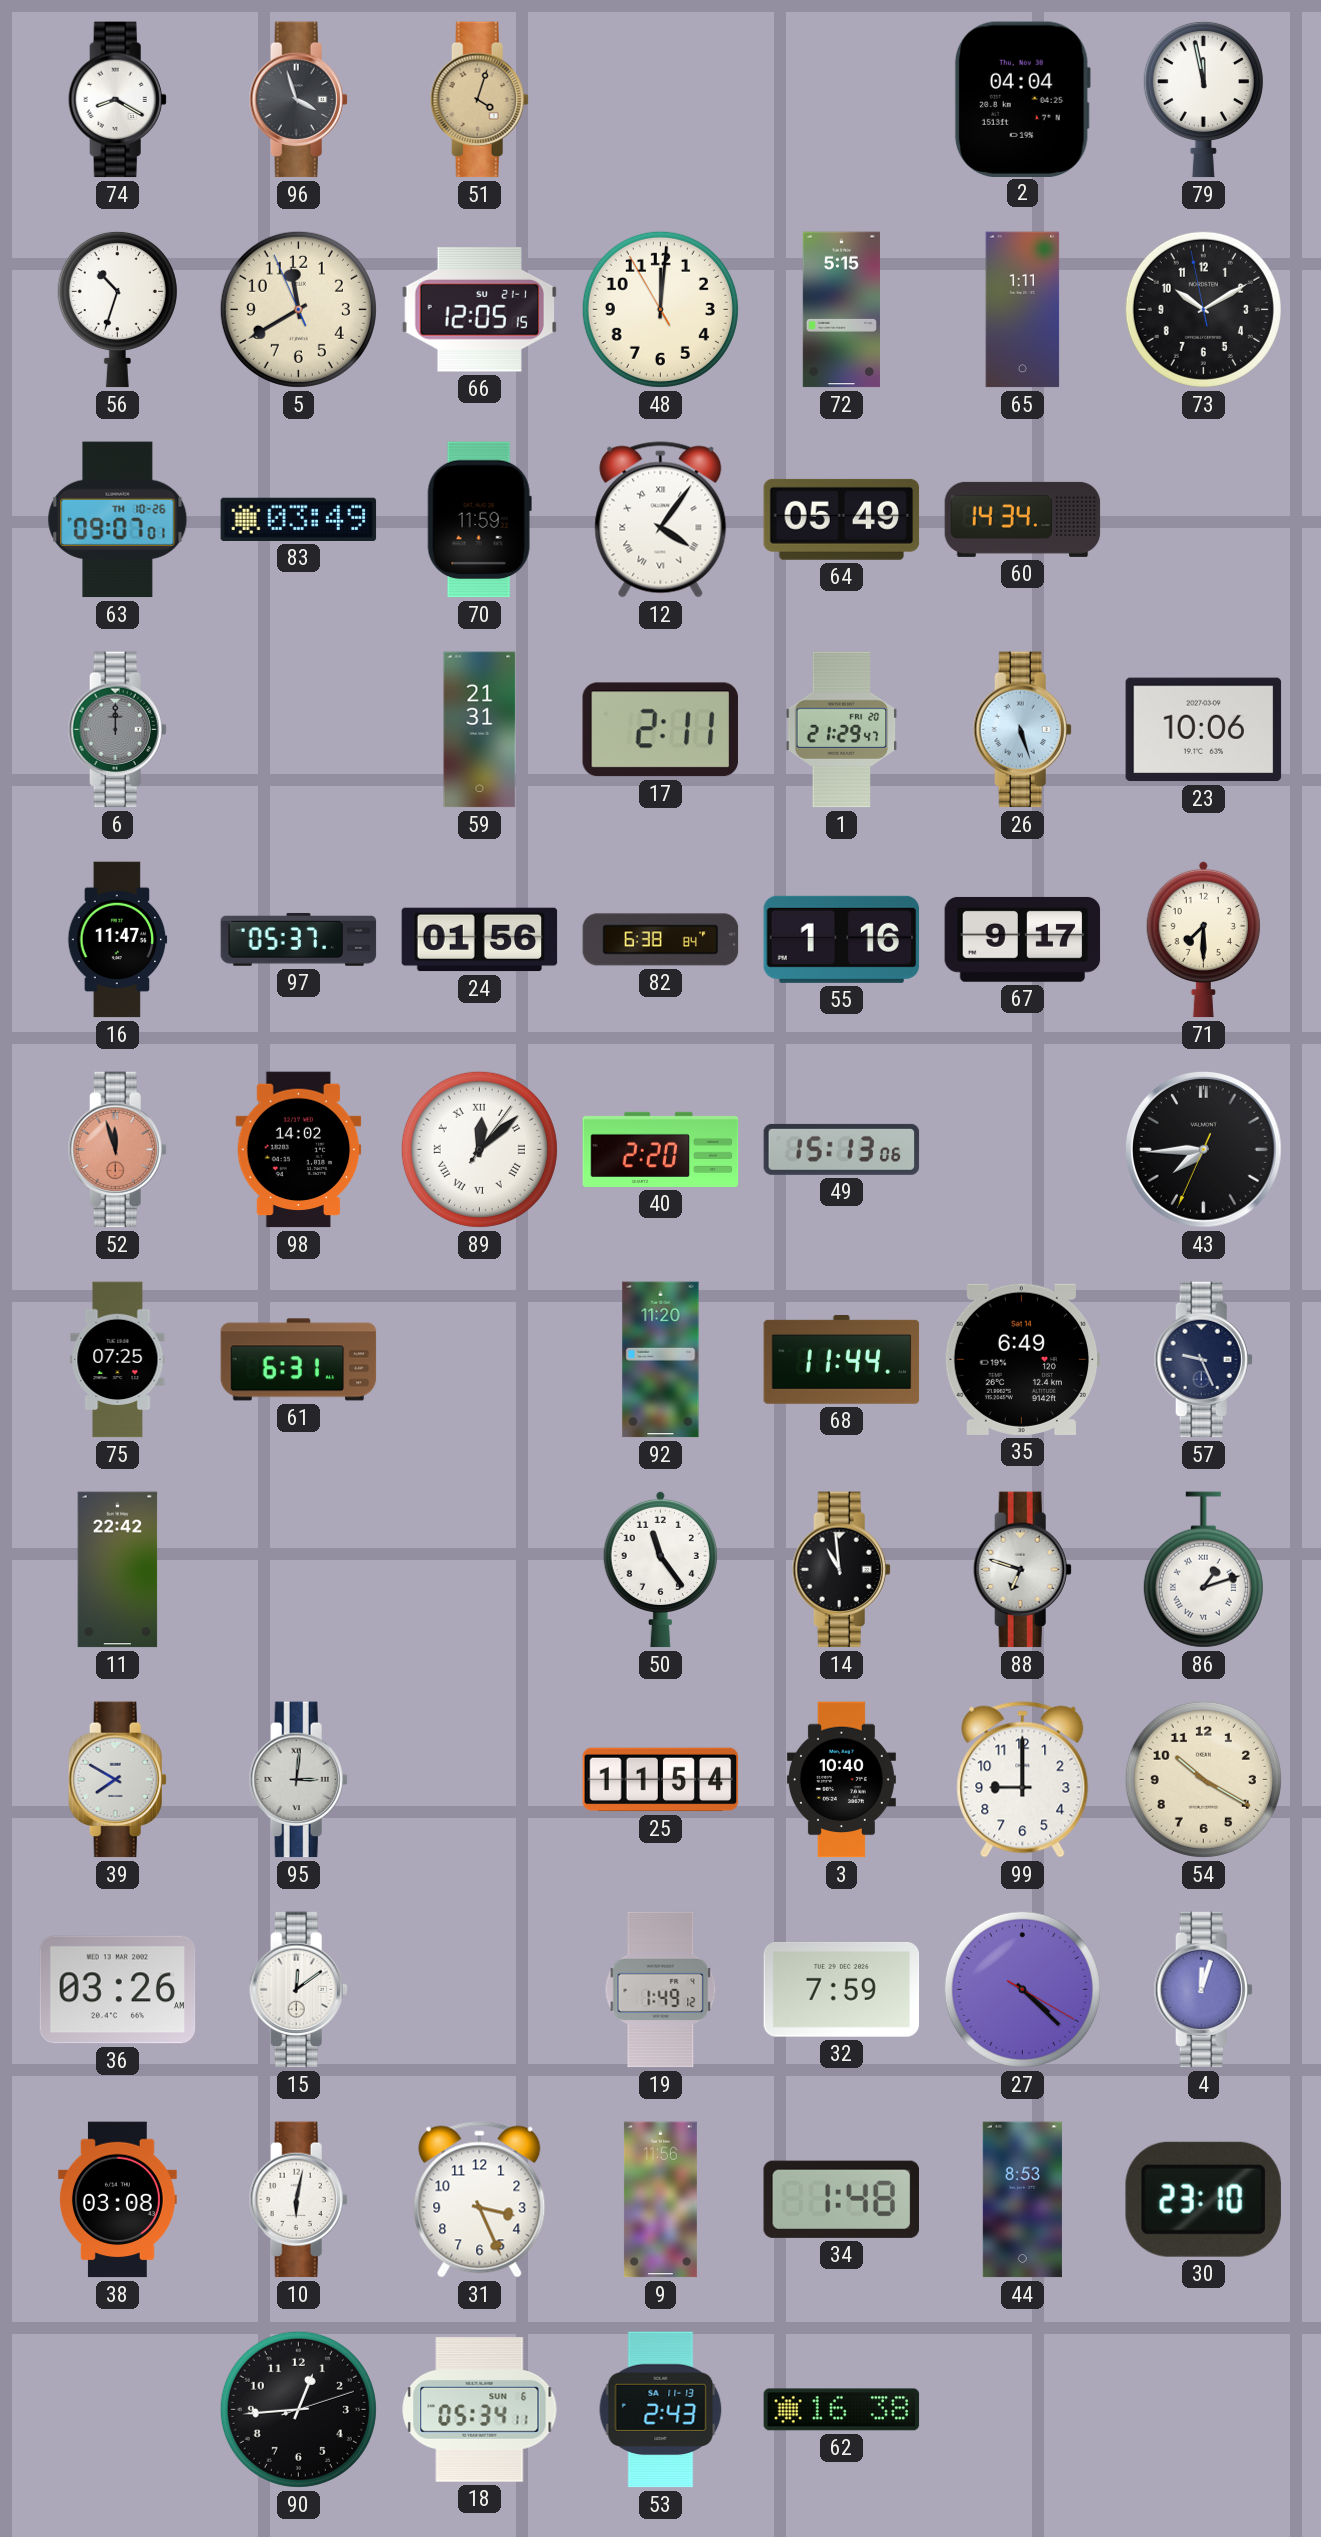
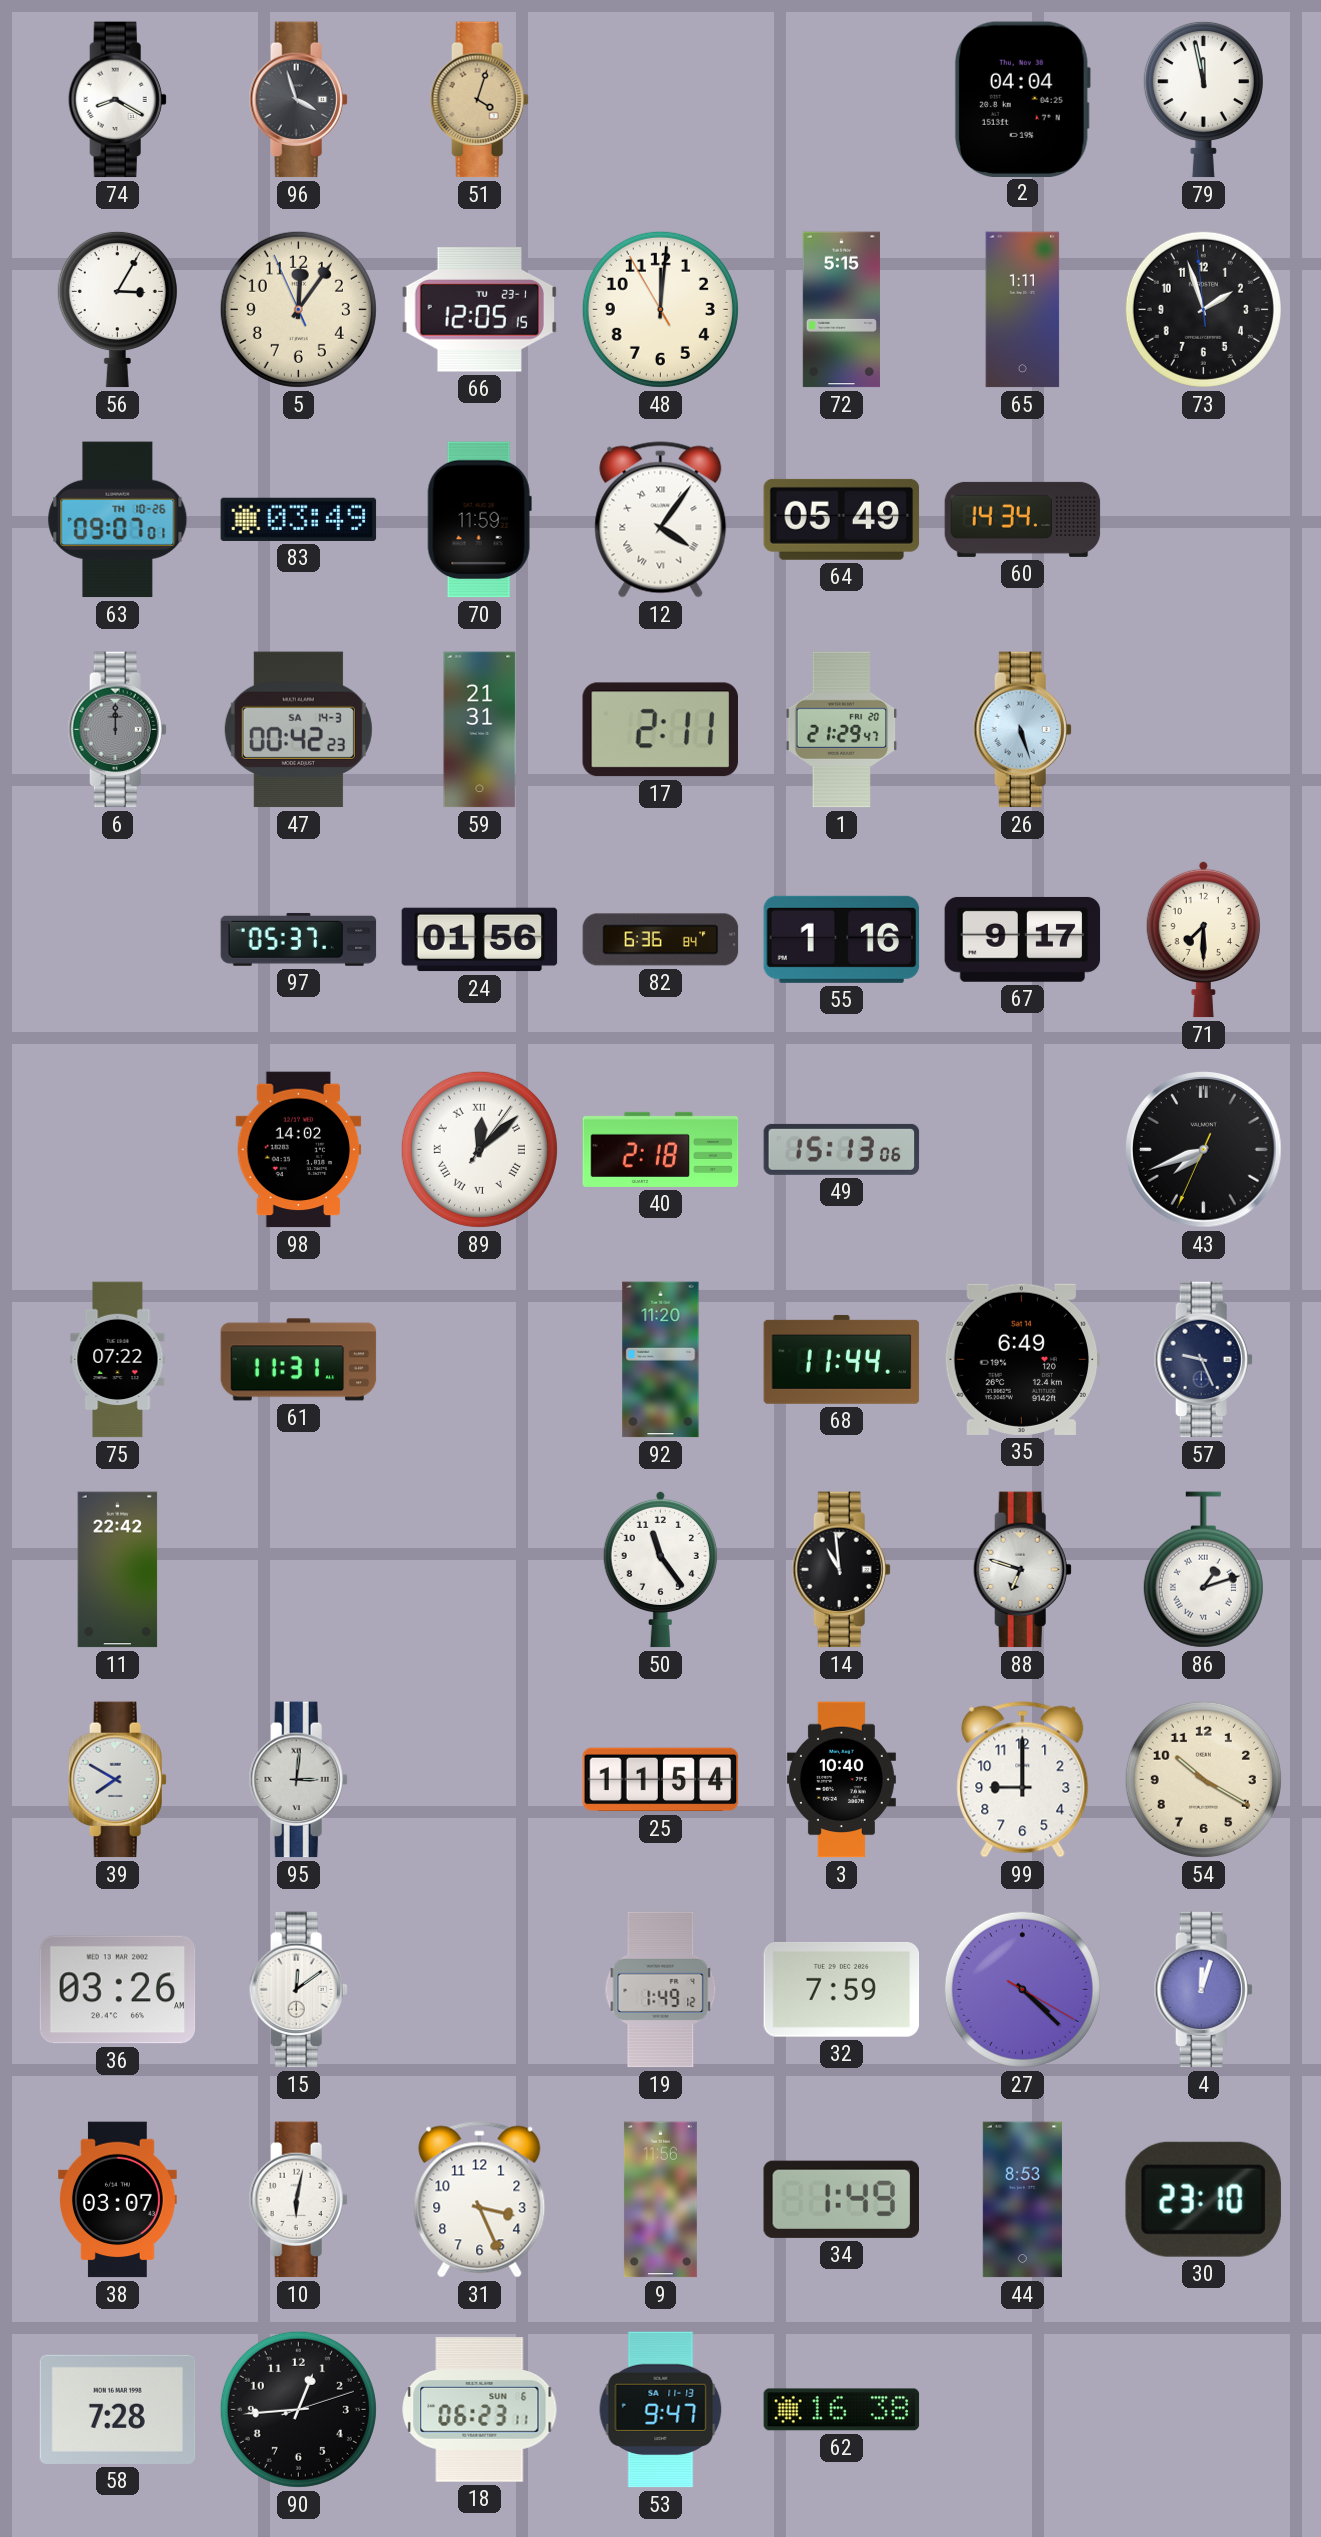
56: 10:33 -> 3:05
5: 11:39 -> 12:05
66 date: SU 21-1 -> TU 23-1
73: 10:09 -> 1:56
47: none -> 00:42
23: 10:06 -> none
16: 11:47 -> none
82: 6:38 -> 6:36
52: 11:57 -> none
40: 2:20 -> 2:18
43: 7:44 -> 7:41
75: 07:25 -> 07:22
61: 6:31 -> 11:31
38: 03:08 -> 03:07
34: 1:48 -> 1:49
58: none -> 7:28
18: 05:34 -> 06:23
53: 2:43 -> 9:47
